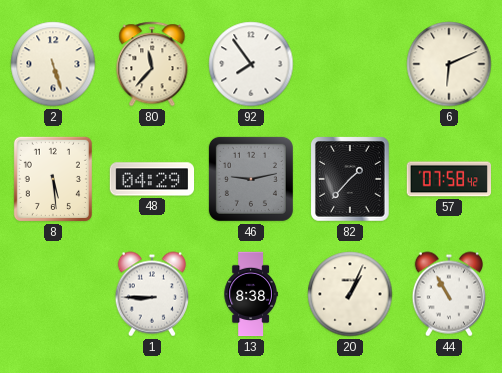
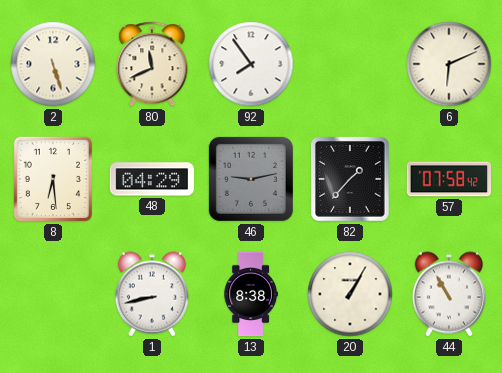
80: 11:37 -> 11:41
8: 5:29 -> 6:29
1: 8:45 -> 8:43
20: 1:04 -> 1:05
